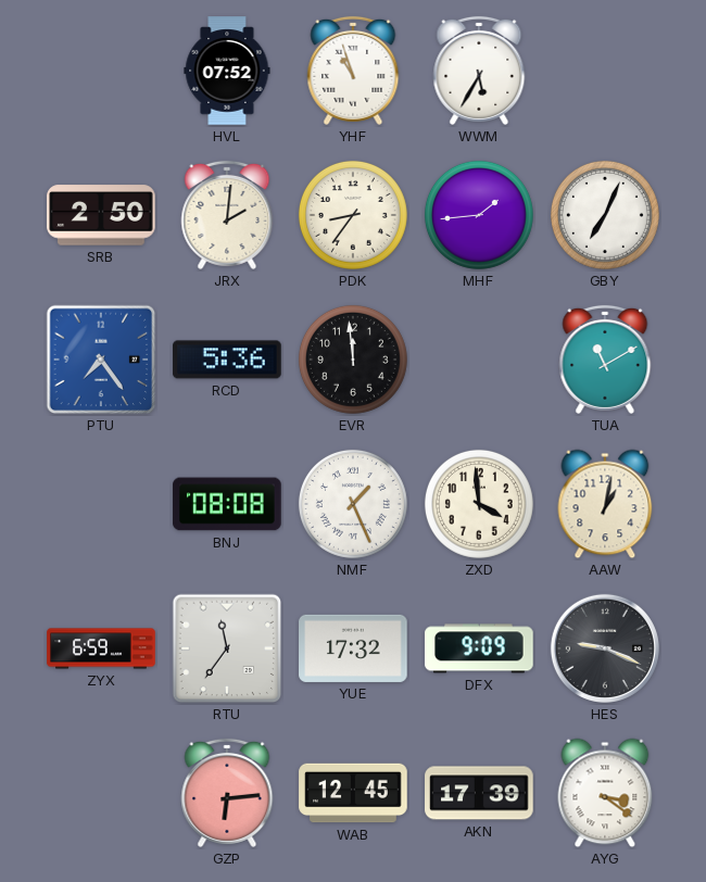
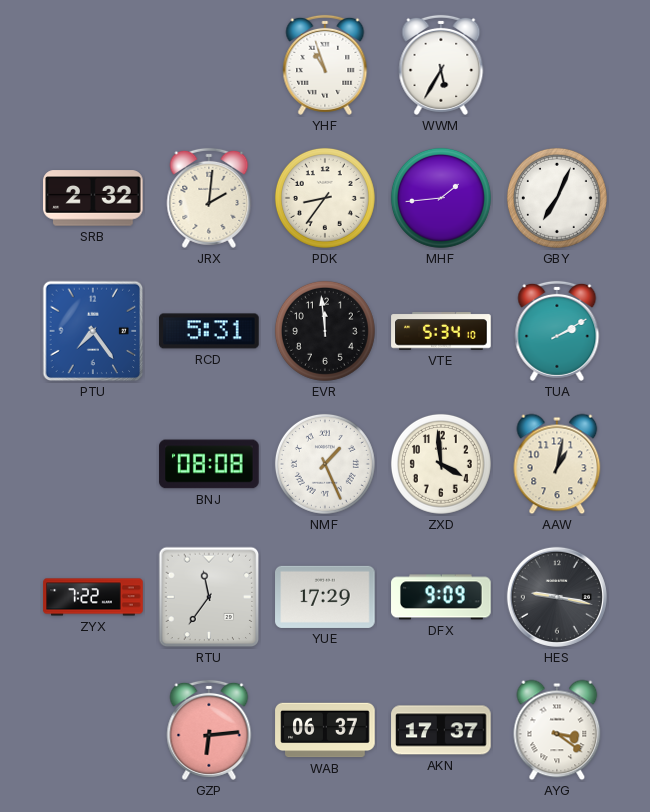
HVL: 07:52 -> none
SRB: 2:50 -> 2:32
RCD: 5:36 -> 5:31
VTE: none -> 5:34
TUA: 11:10 -> 2:10
ZYX: 6:59 -> 7:22
YUE: 17:32 -> 17:29
HES: 9:19 -> 9:17
WAB: 12:45 -> 06:37
AKN: 17:39 -> 17:37
